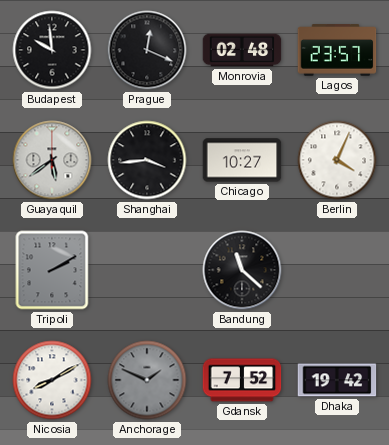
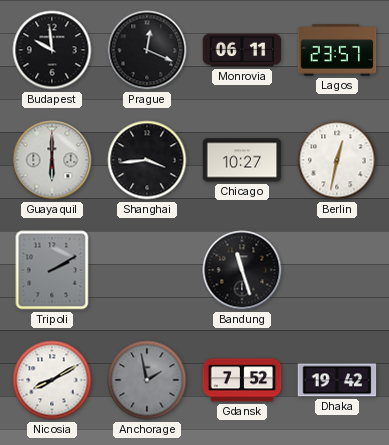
Monrovia: 02:48 -> 06:11
Guayaquil: 5:39 -> 6:00
Berlin: 4:04 -> 12:32
Bandung: 11:22 -> 11:27
Anchorage: 1:49 -> 1:58
